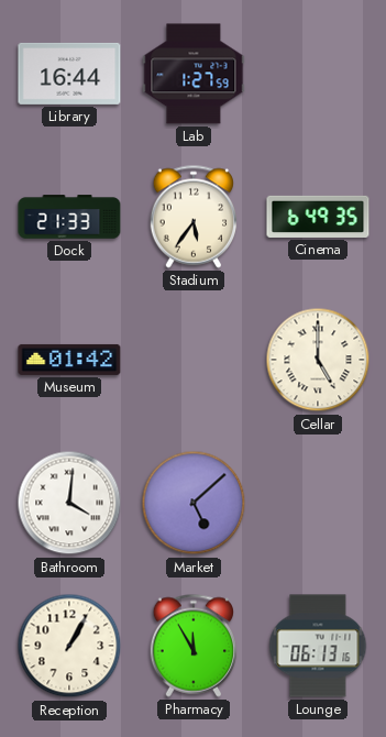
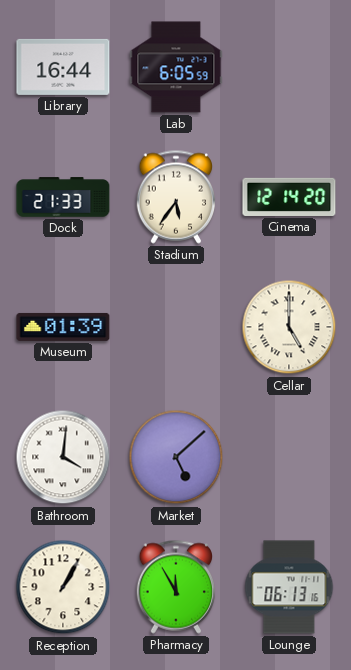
Lab: 1:27 -> 6:05
Cinema: 6:49 -> 12:14
Museum: 01:42 -> 01:39
